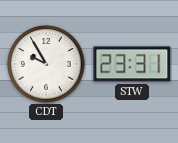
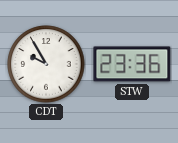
STW: 23:31 -> 23:36
